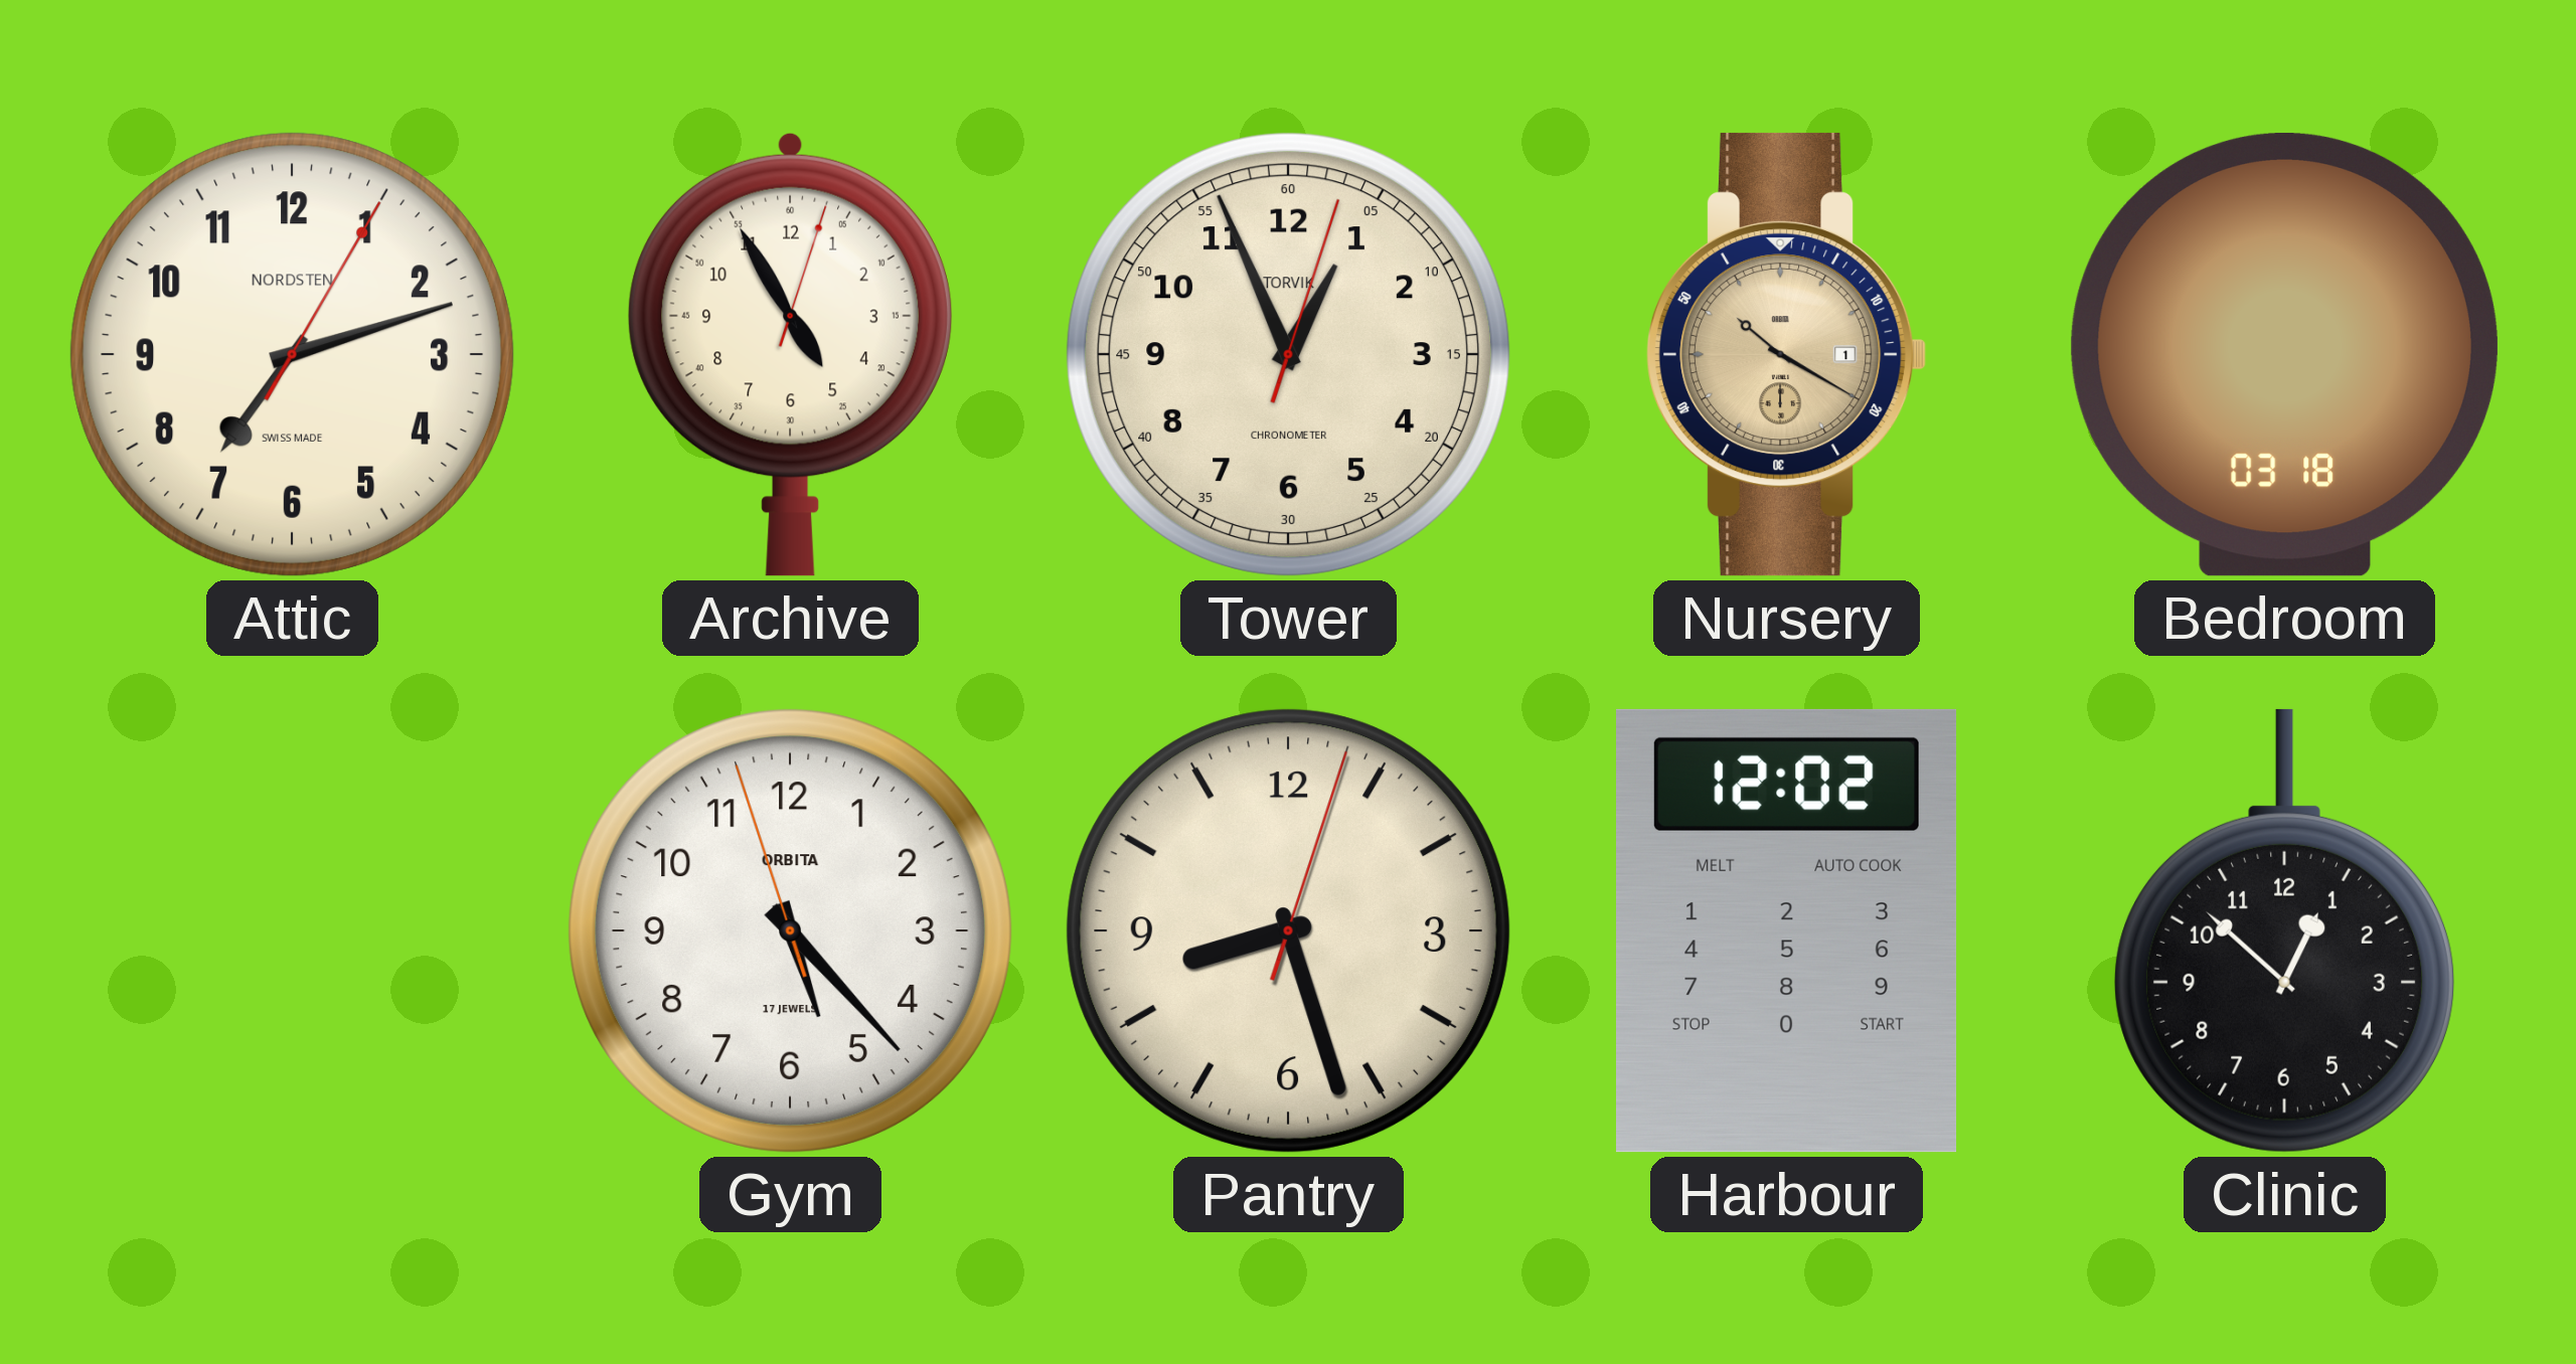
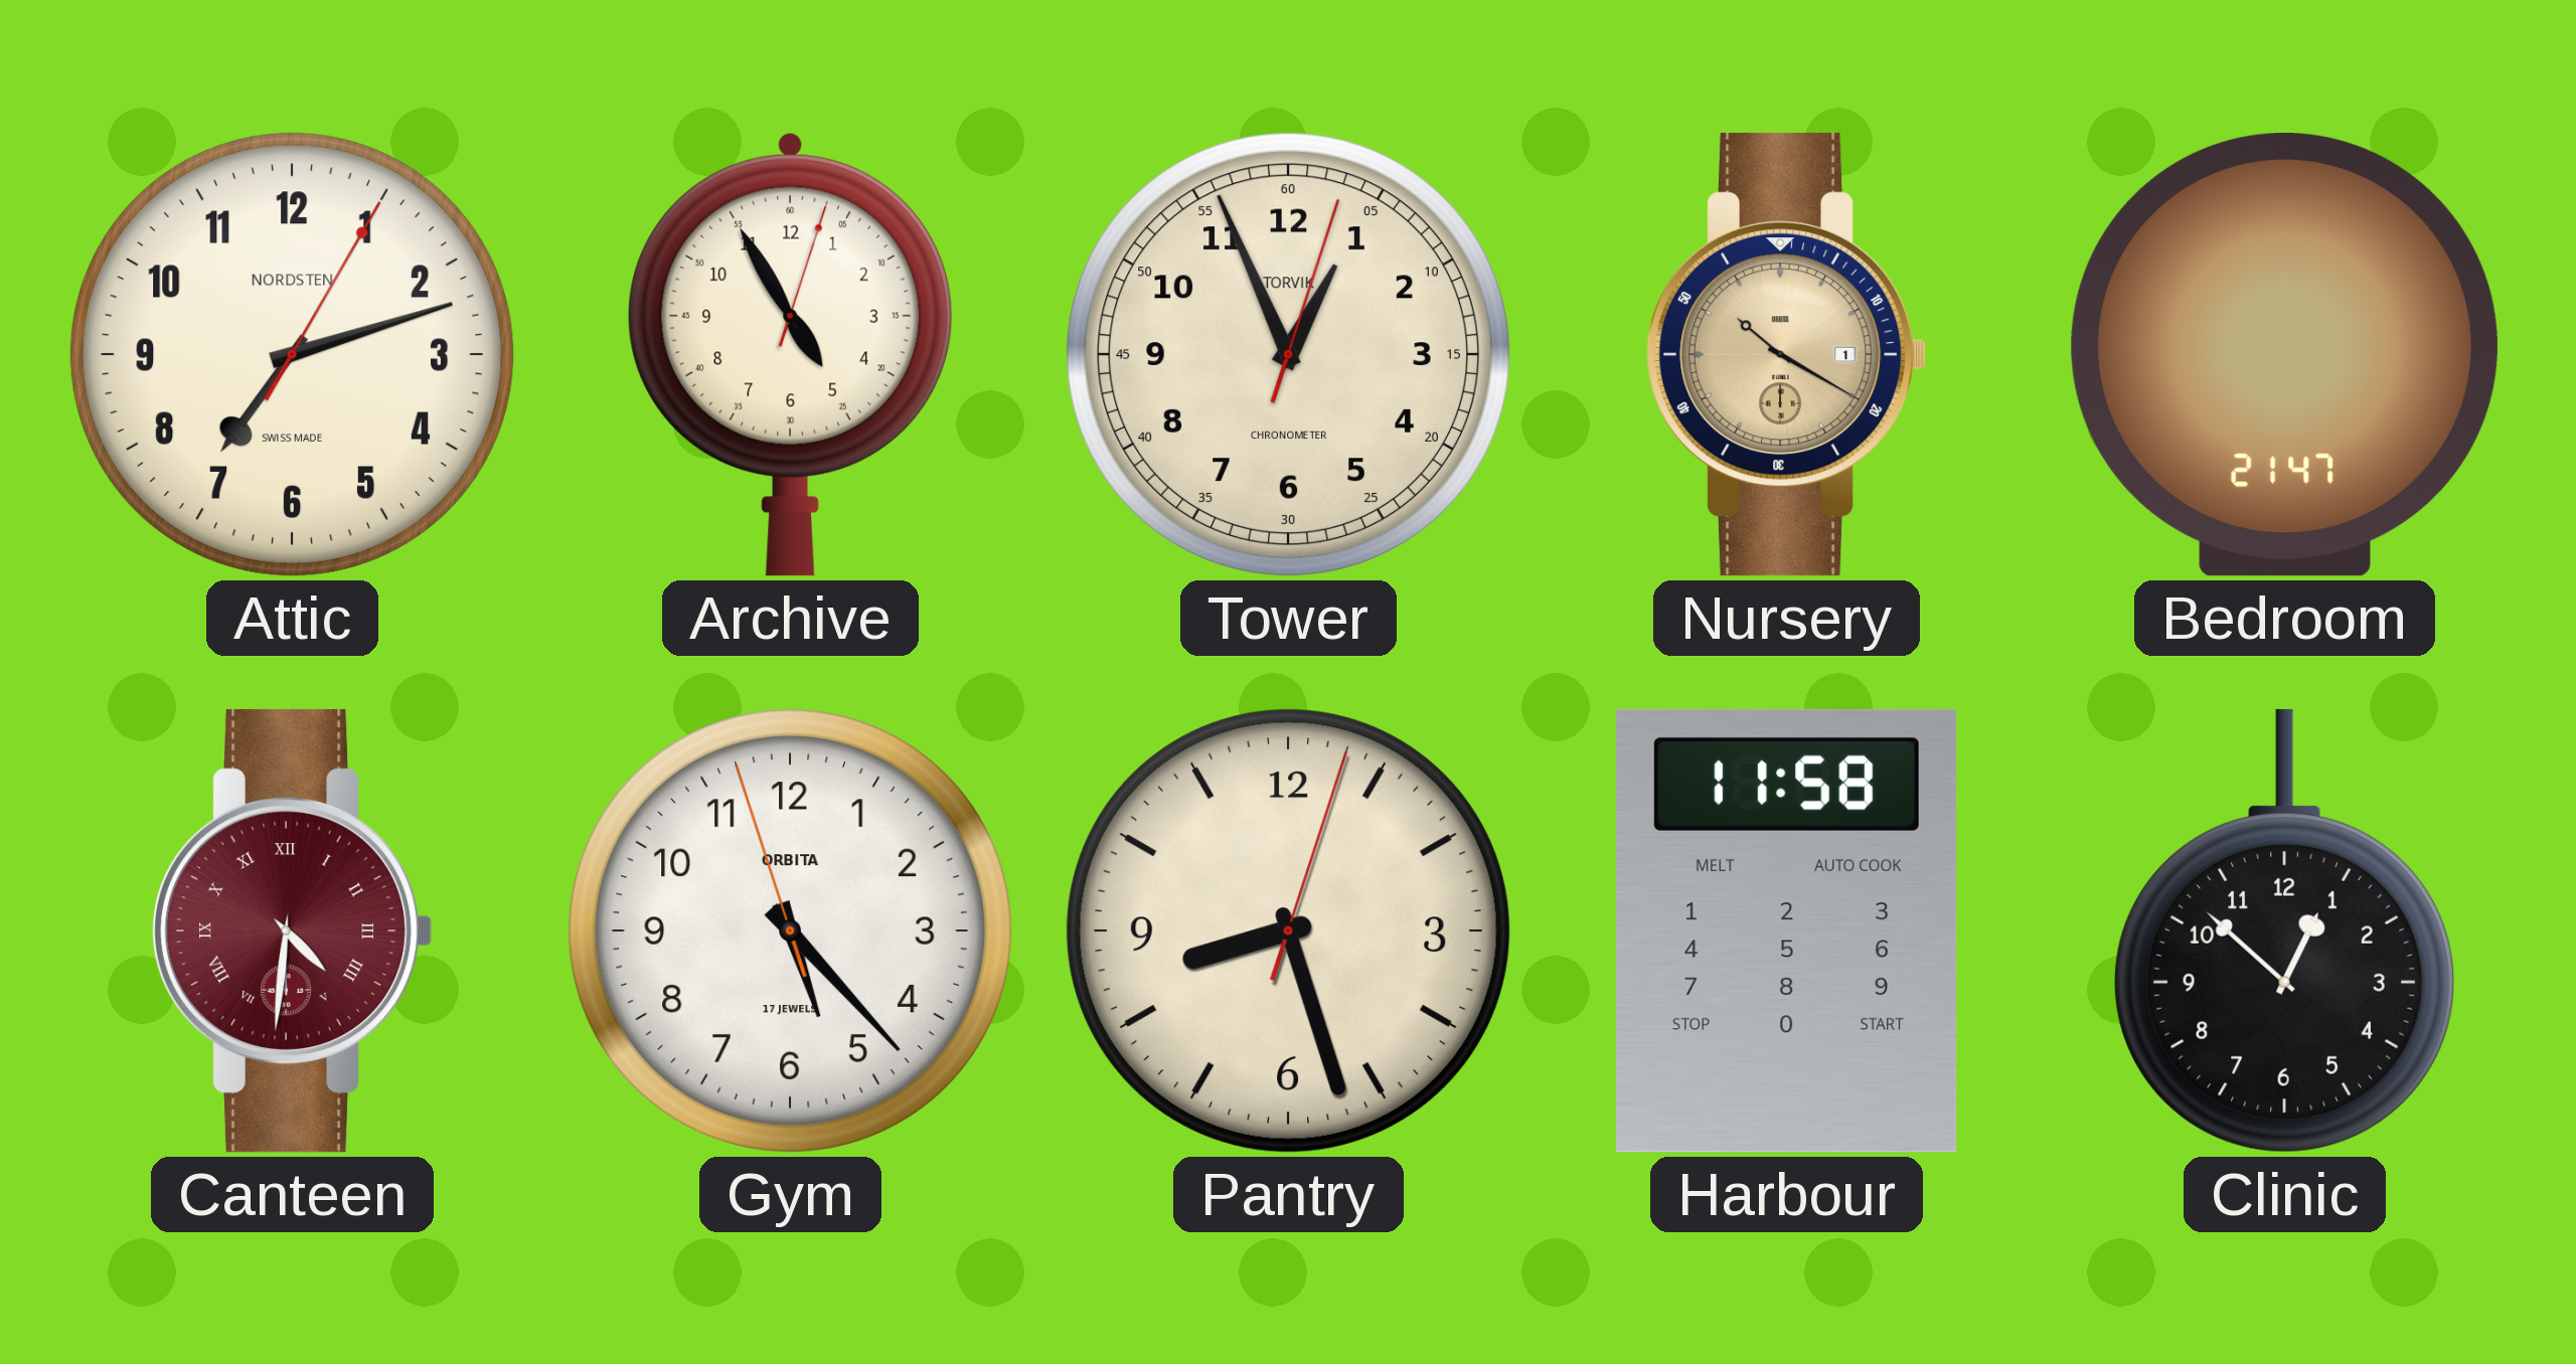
Bedroom: 03:18 -> 21:47
Canteen: none -> 4:31
Harbour: 12:02 -> 11:58
